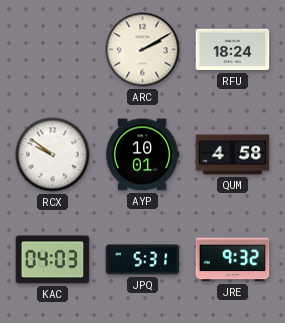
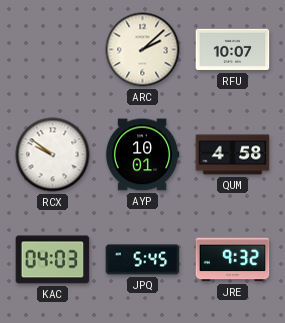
ARC: 2:10 -> 2:08
RFU: 18:24 -> 10:07
JPQ: 5:31 -> 5:45
